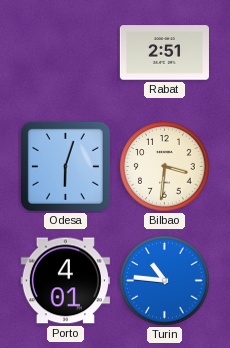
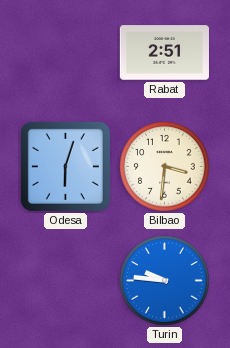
Porto: 4:01 -> none
Turin: 10:46 -> 9:46
